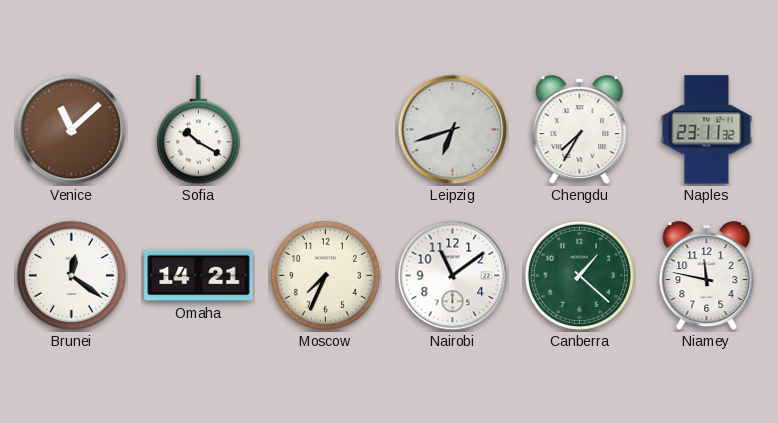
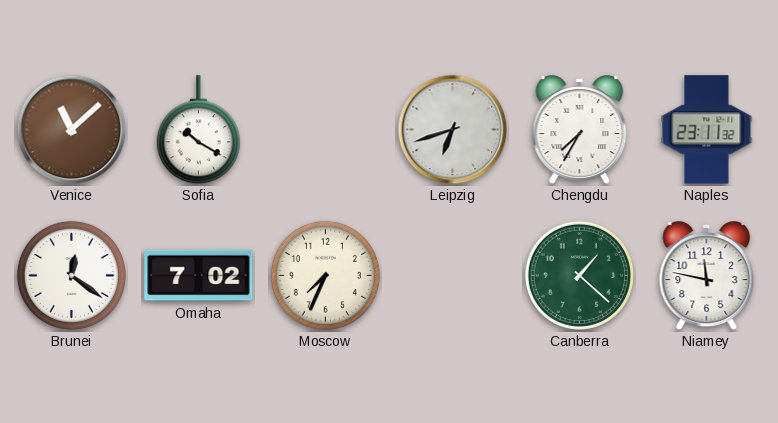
Omaha: 14:21 -> 7:02
Nairobi: 11:09 -> none
